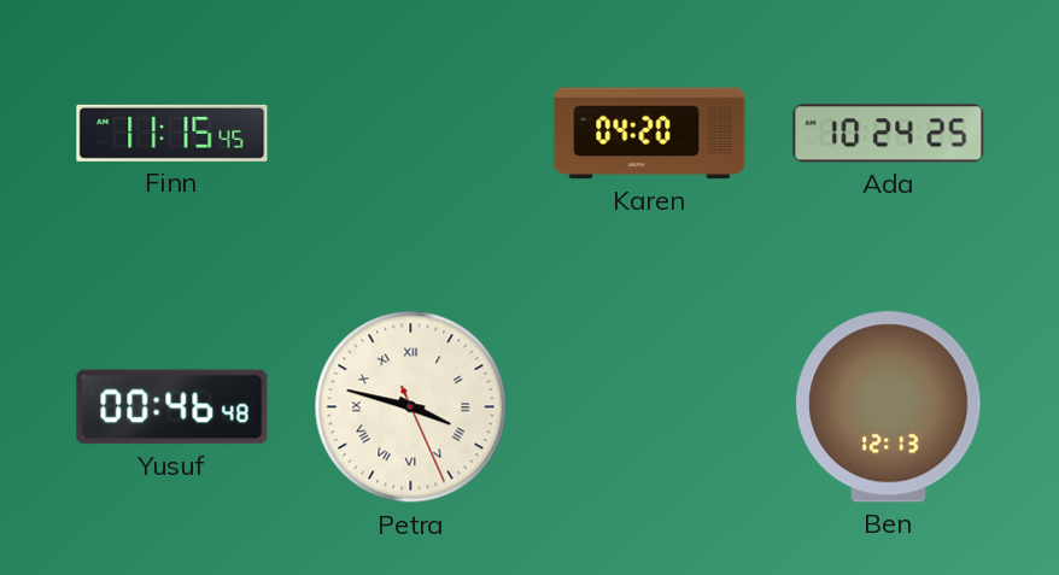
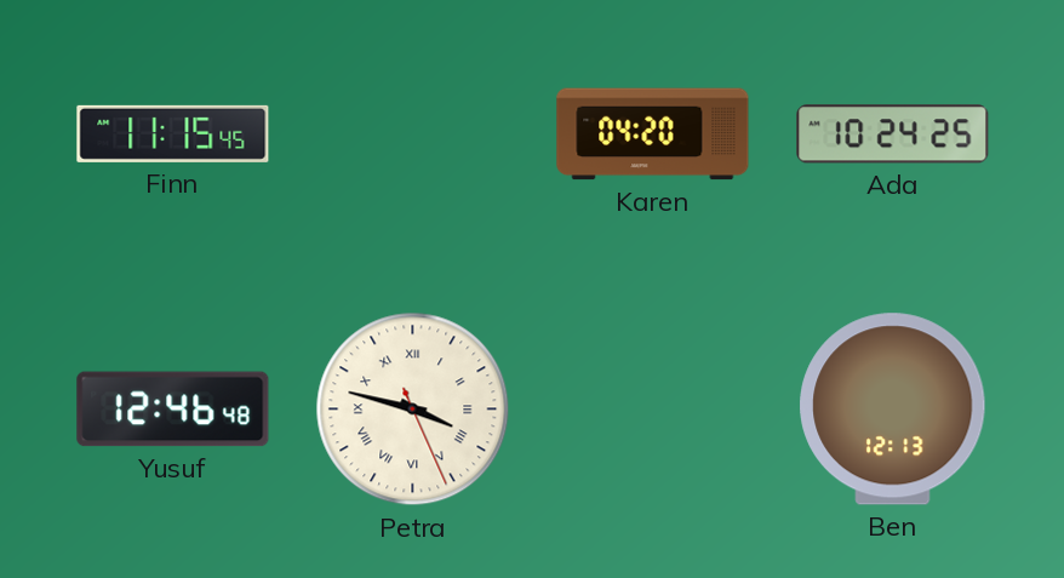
Yusuf: 00:46 -> 12:46
